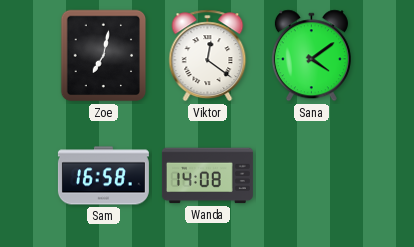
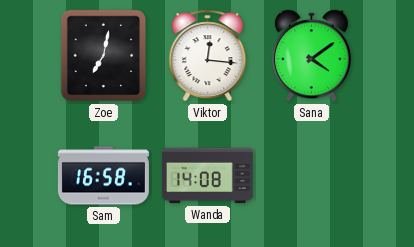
Viktor: 12:21 -> 12:16
